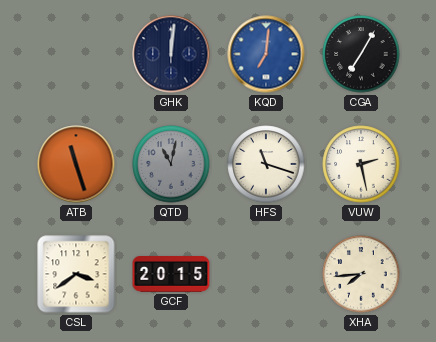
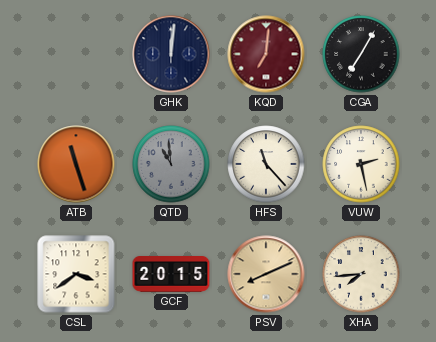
KQD dial: blue -> burgundy
QTD: 11:02 -> 10:59
HFS: 11:18 -> 11:23
PSV: none -> 8:11
